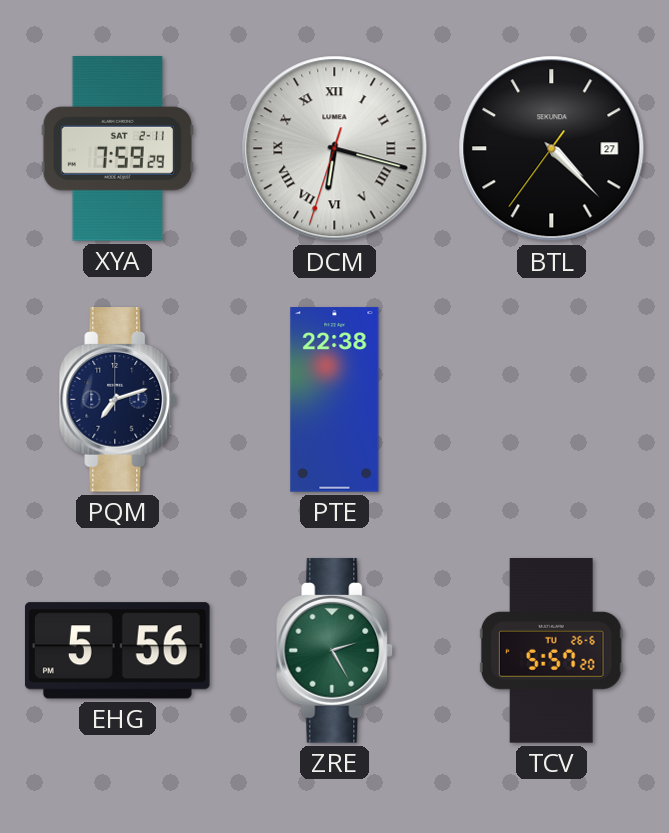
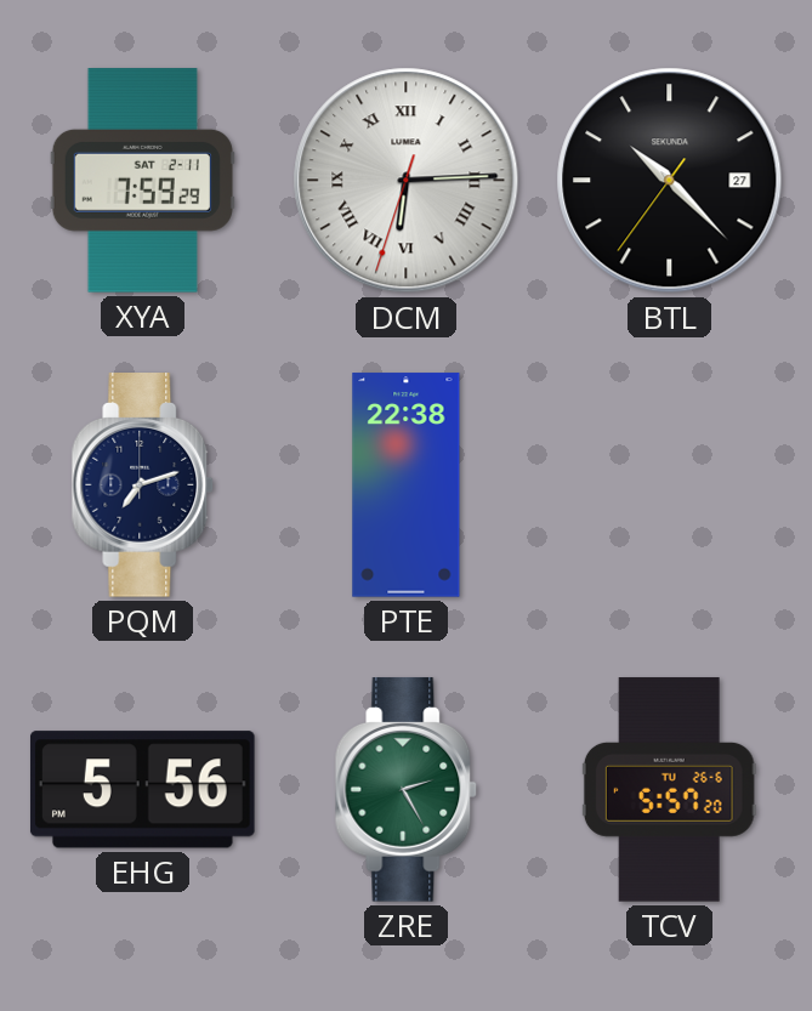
DCM: 6:17 -> 6:14
BTL: 4:22 -> 10:22
